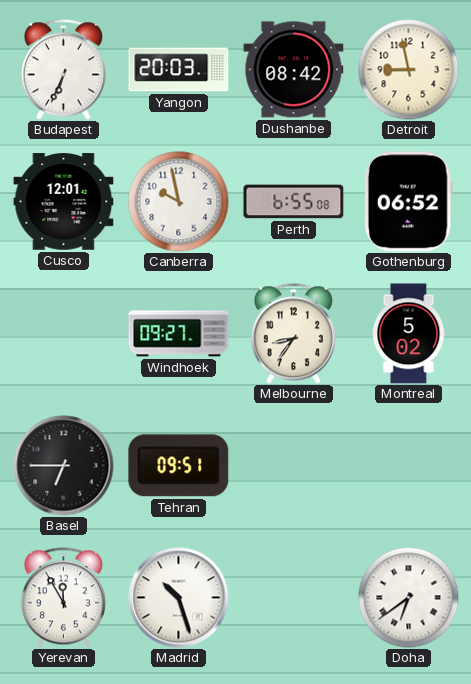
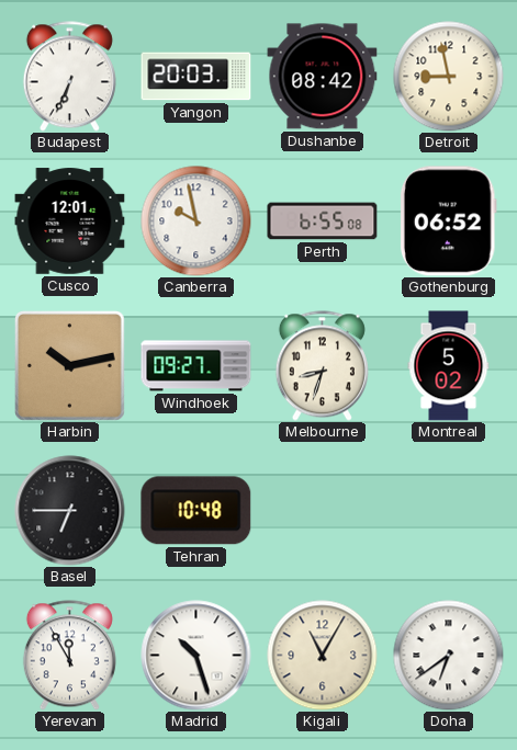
Harbin: none -> 10:13
Melbourne: 8:36 -> 8:33
Tehran: 09:51 -> 10:48
Kigali: none -> 11:05
